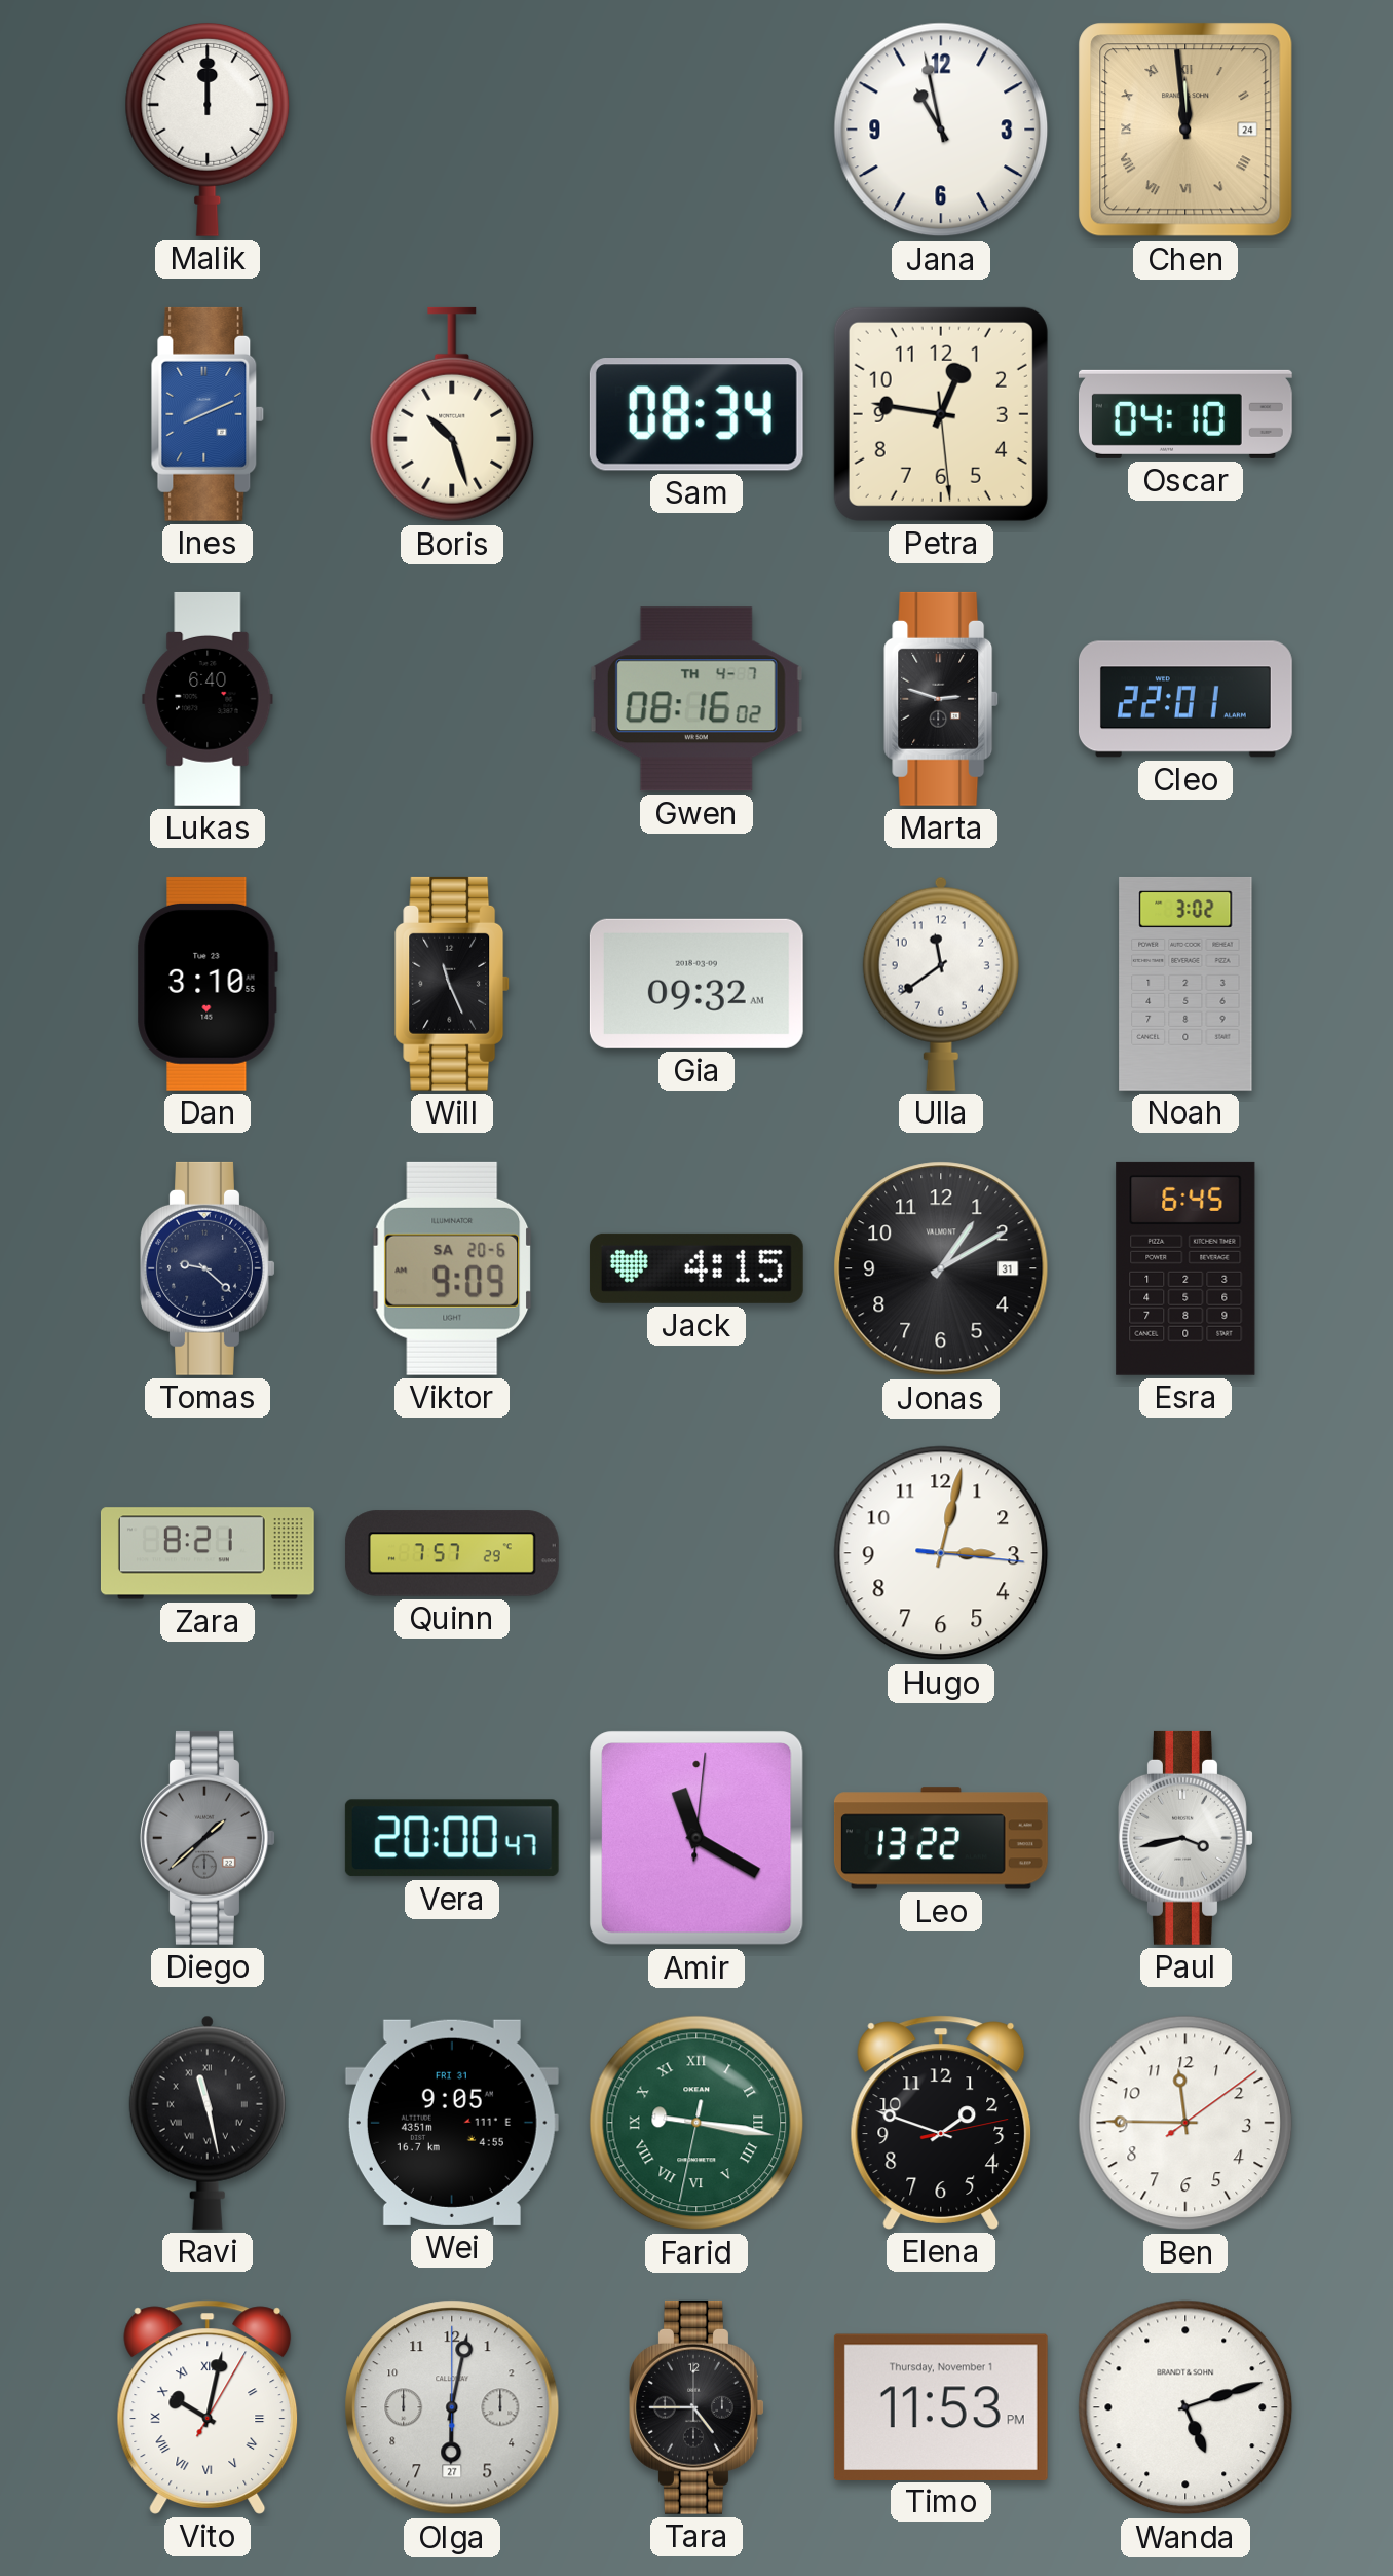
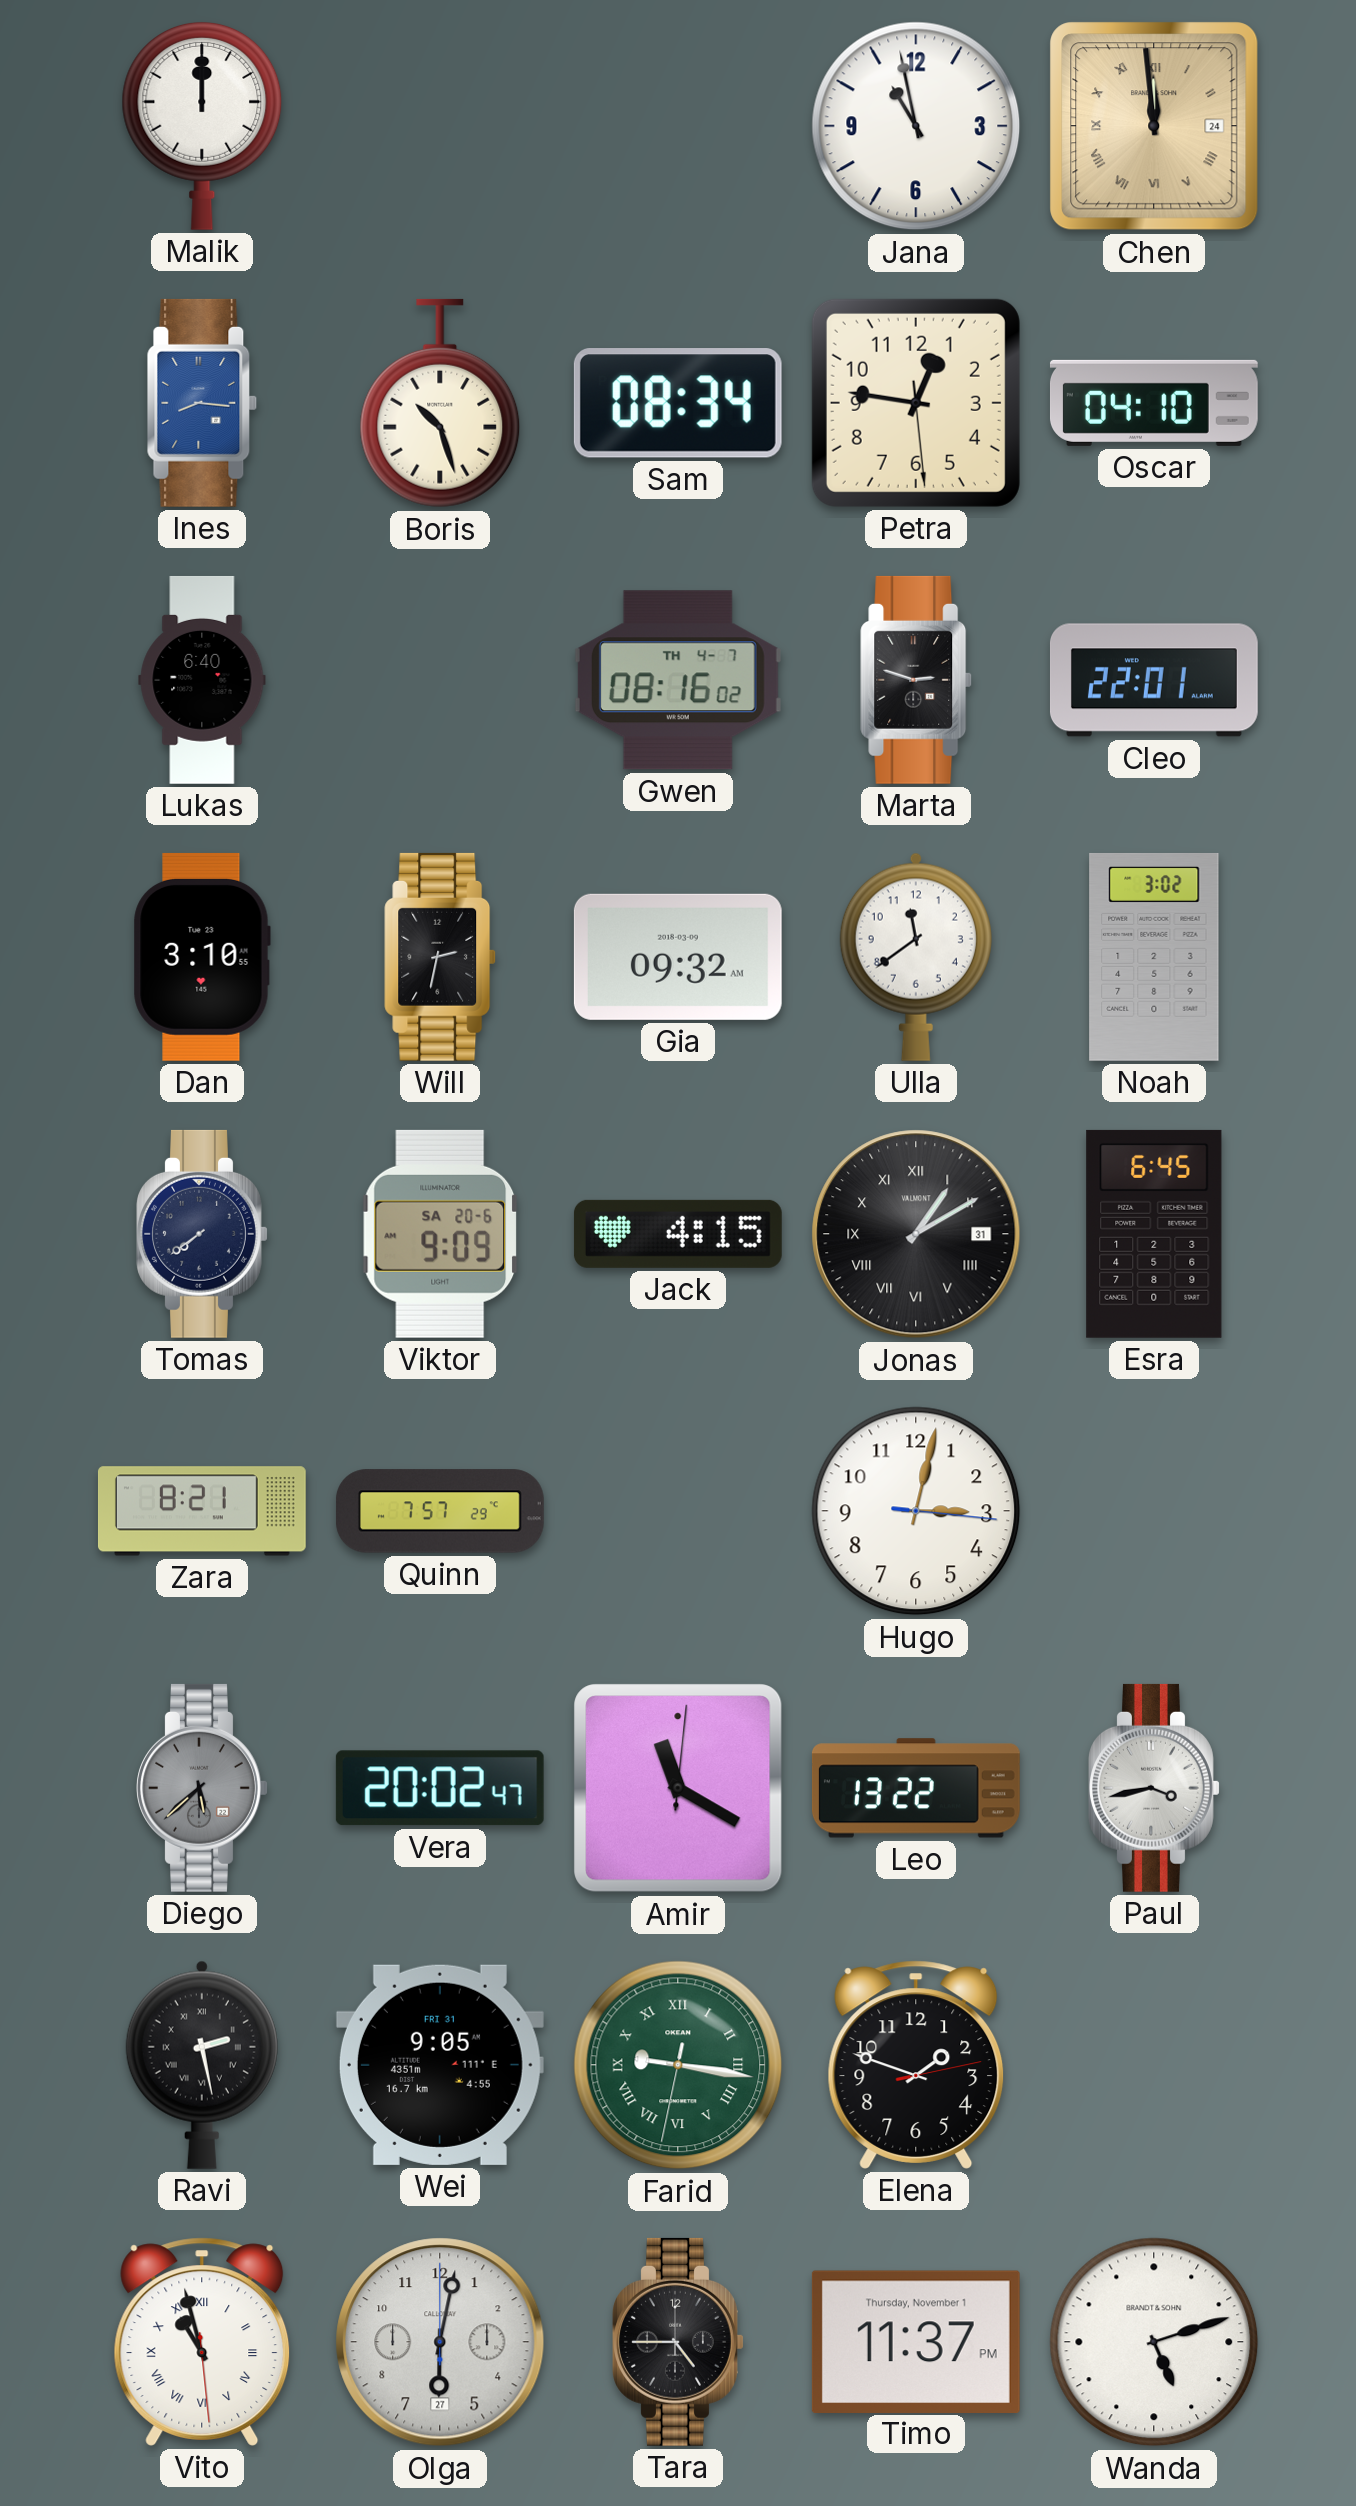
Ines: 8:11 -> 8:16
Will: 11:26 -> 2:32
Tomas: 9:22 -> 7:39
Jonas numerals: Arabic -> Roman
Diego: 1:38 -> 5:38
Vera: 20:00 -> 20:02
Ravi: 11:28 -> 2:28
Ben: 11:45 -> none
Vito: 10:02 -> 10:57
Timo: 11:53 -> 11:37
